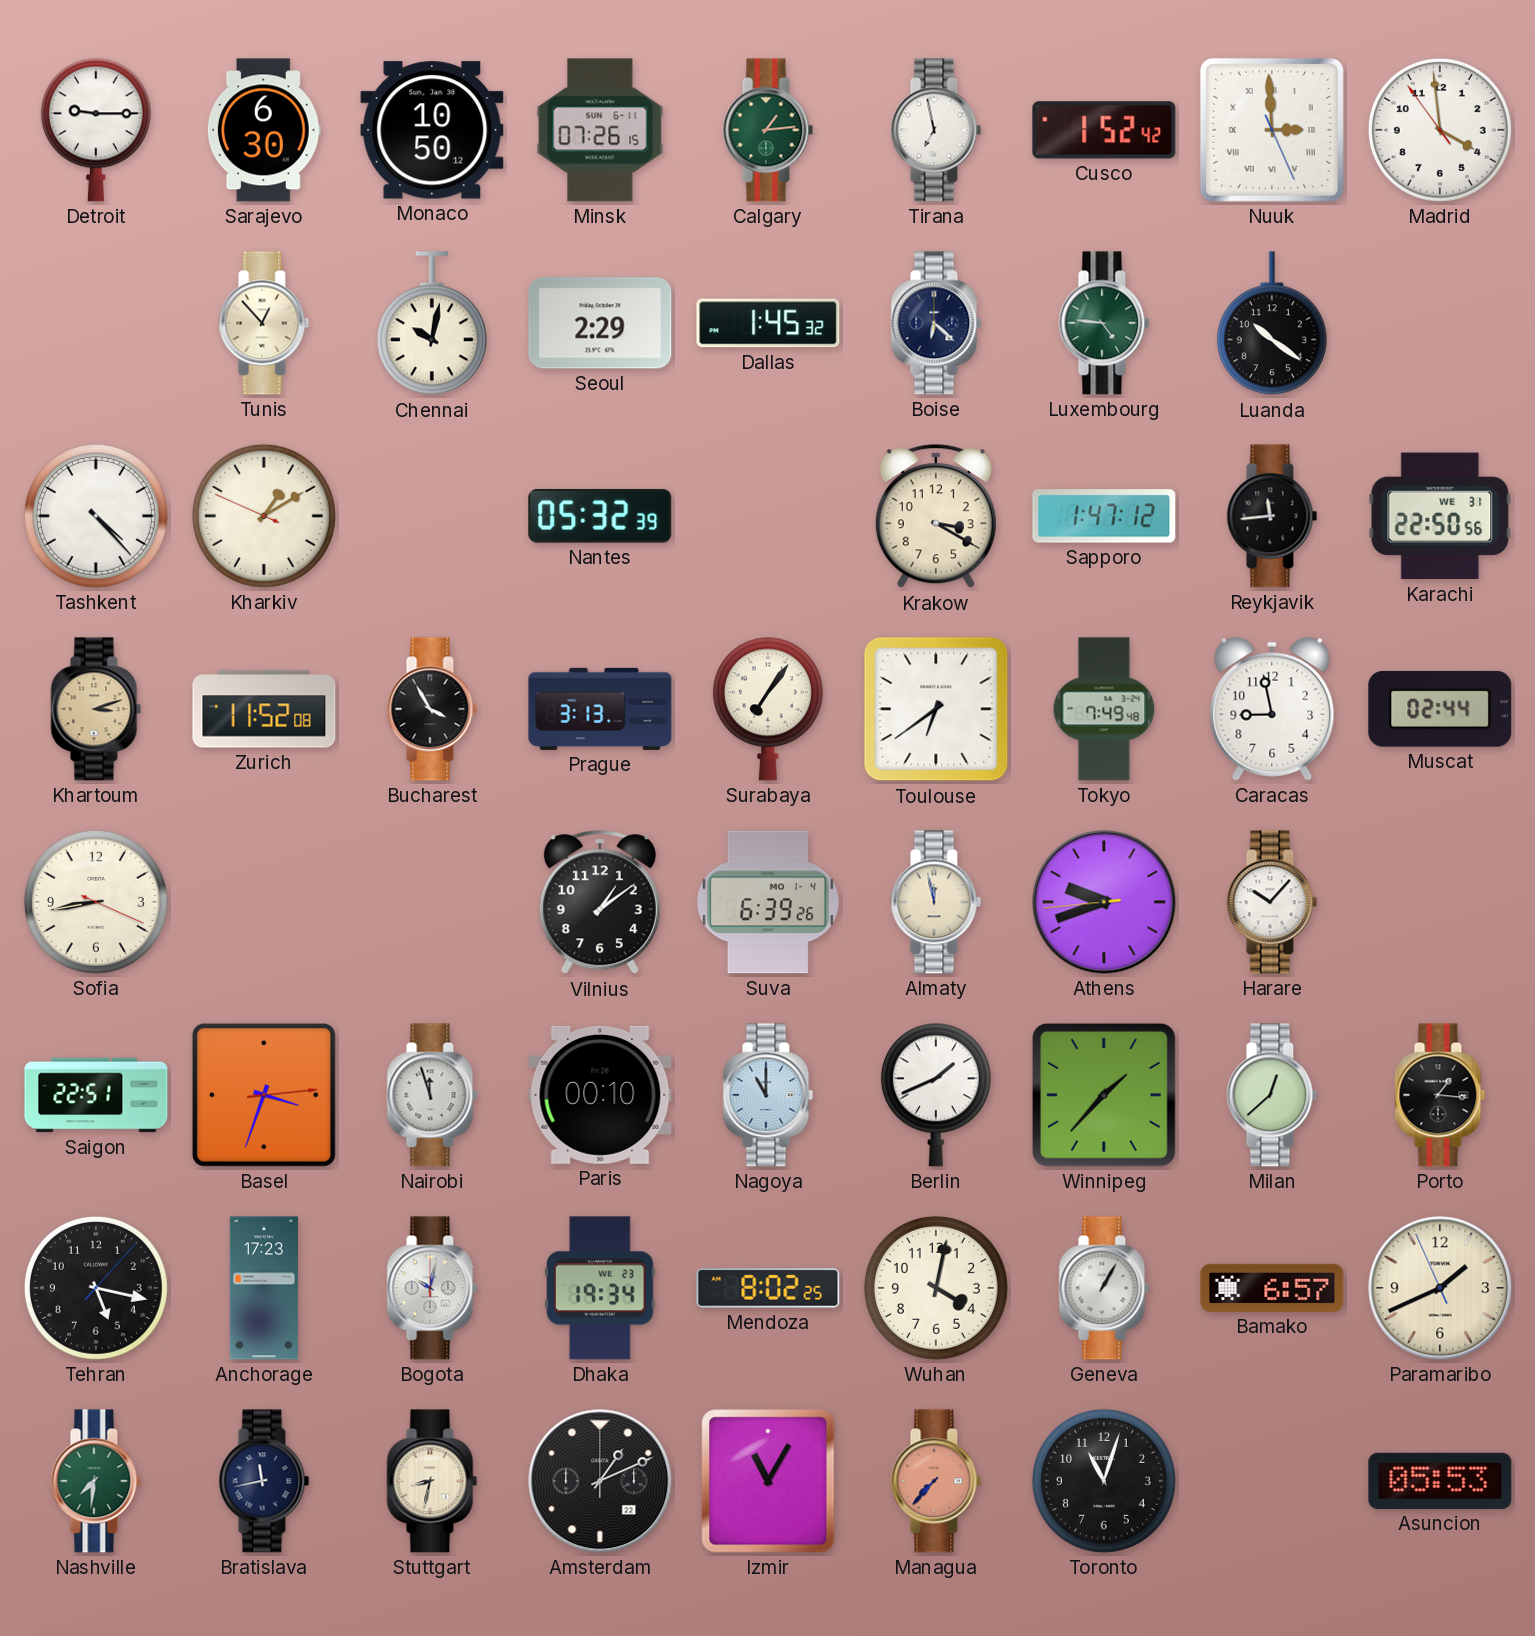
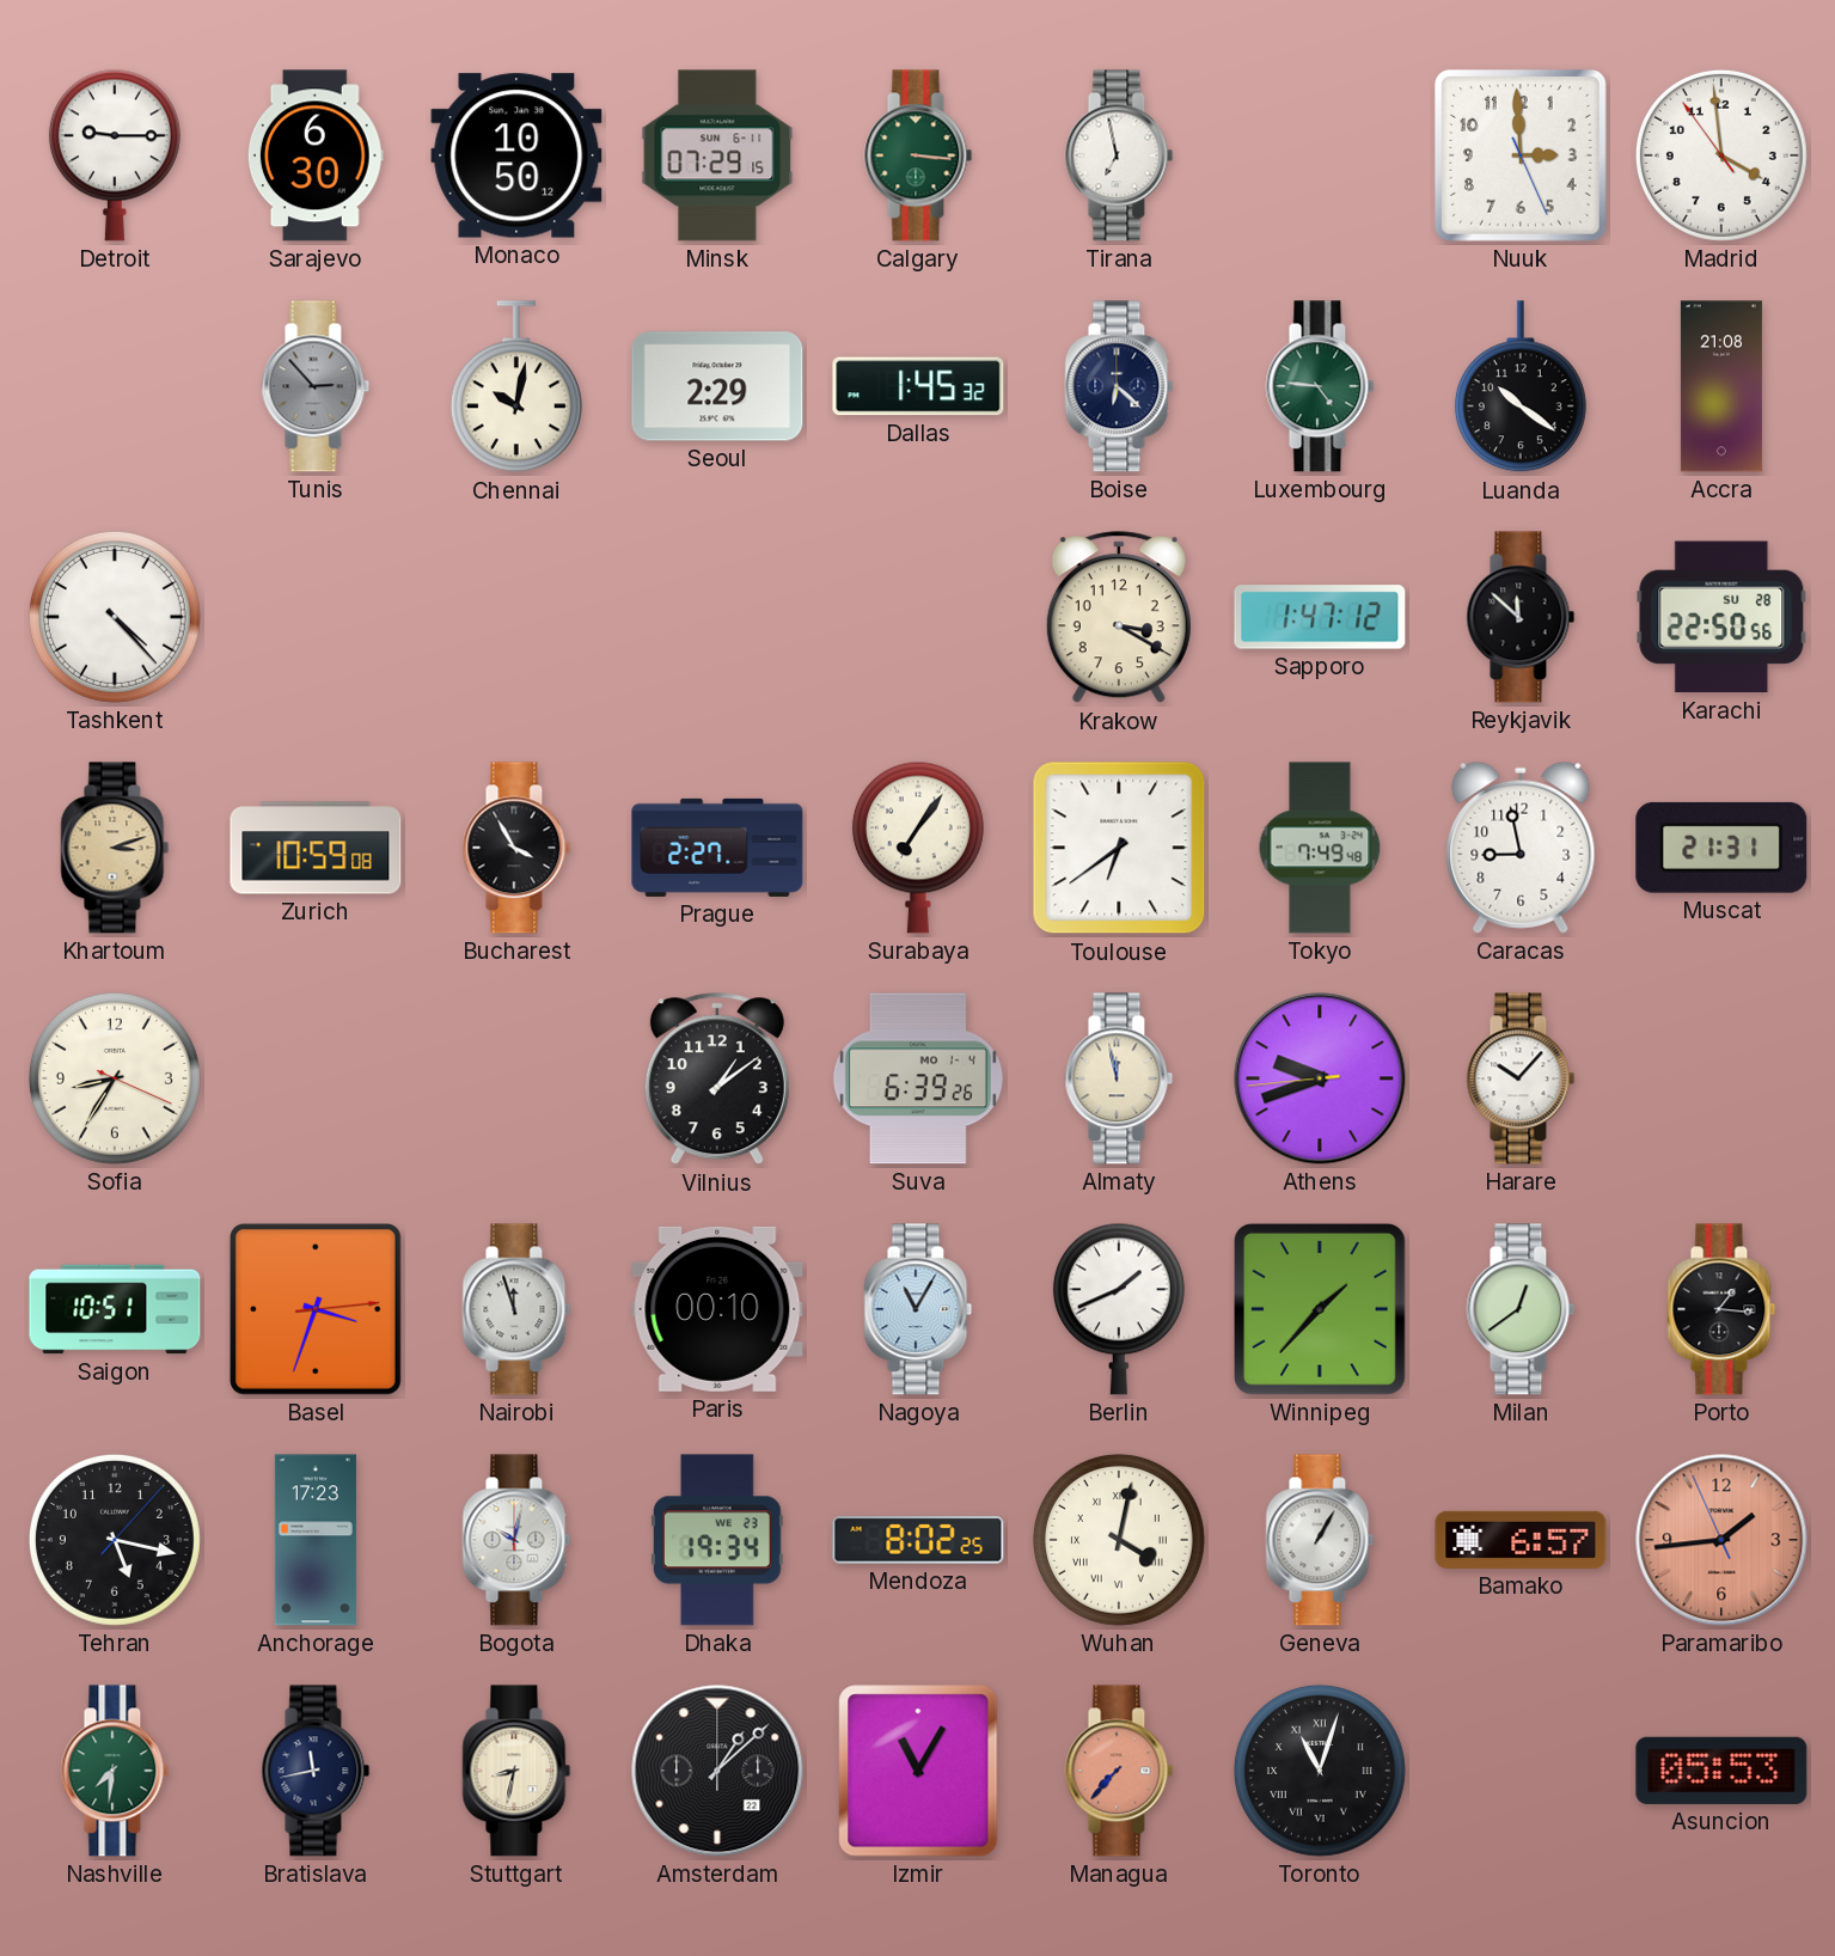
Minsk: 07:26 -> 07:29
Calgary: 1:14 -> 3:16
Cusco: 1:52 -> none
Nuuk numerals: Roman -> Arabic
Tunis: 12:53 -> 2:53
Tunis dial: cream -> grey
Accra: none -> 21:08
Kharkiv: 1:09 -> none
Nantes: 05:32 -> none
Reykjavik: 11:44 -> 11:52
Karachi date: WE 31 -> SU 28
Zurich: 11:52 -> 10:59
Prague: 3:13 -> 2:27
Muscat: 02:44 -> 21:31
Sofia: 8:43 -> 8:35
Saigon: 22:51 -> 10:51
Nagoya: 11:00 -> 11:05
Milan: 12:38 -> 12:39
Wuhan numerals: Arabic -> Roman
Paramaribo: 1:40 -> 1:43
Paramaribo dial: cream -> salmon
Amsterdam: 1:11 -> 1:08
Toronto numerals: Arabic -> Roman
